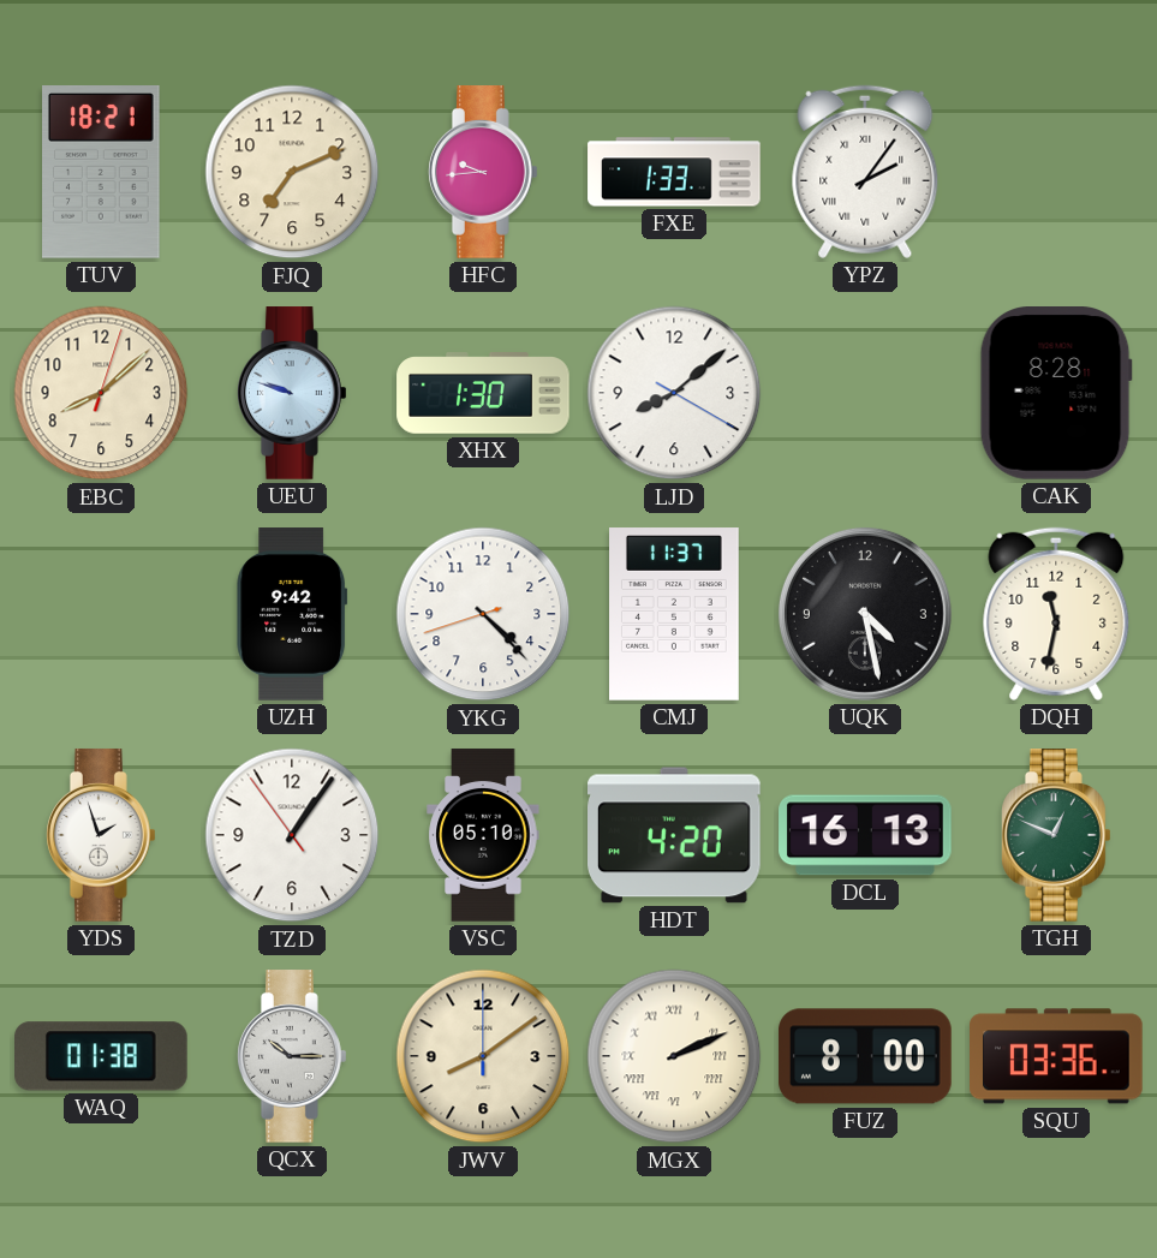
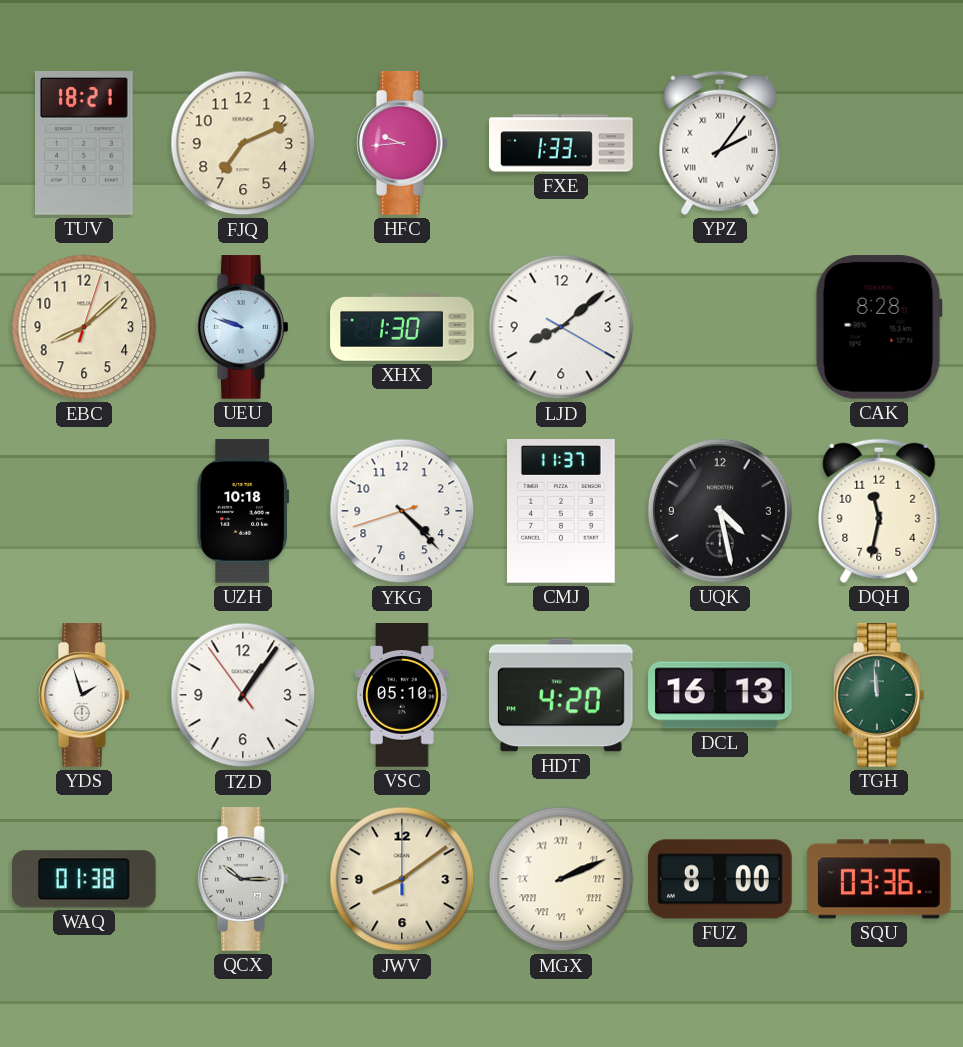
UZH: 9:42 -> 10:18
TGH: 12:49 -> 11:59
